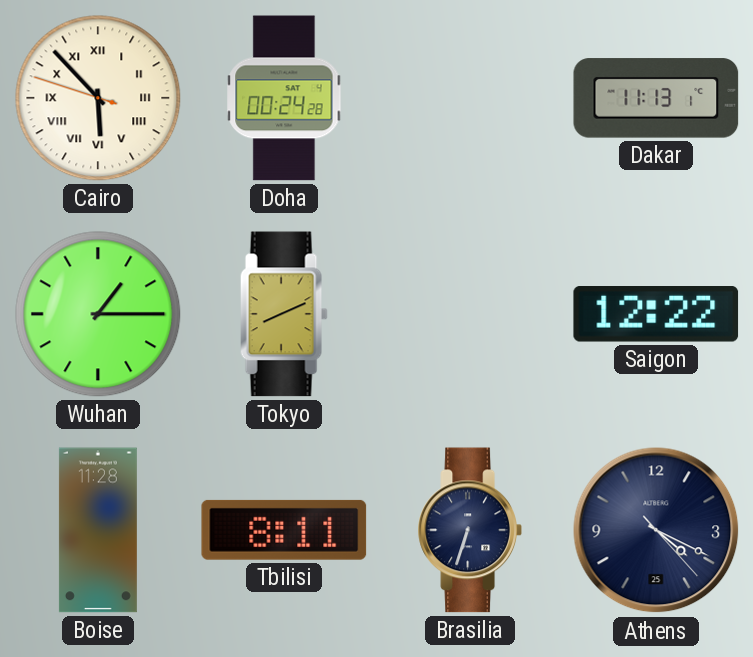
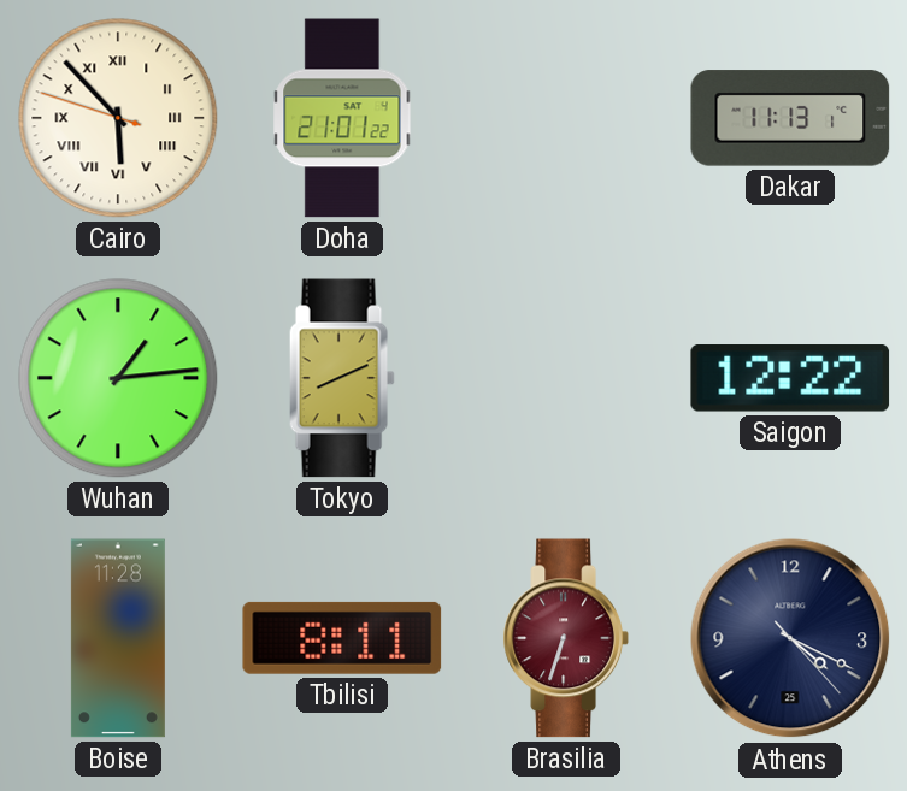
Doha: 00:24 -> 21:01
Wuhan: 1:15 -> 1:14
Brasilia dial: navy -> burgundy
